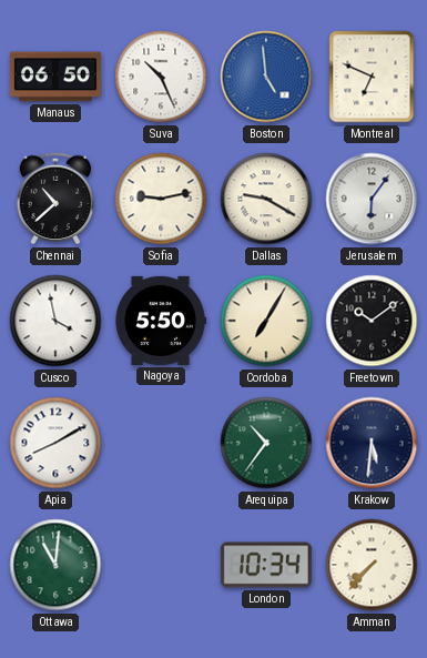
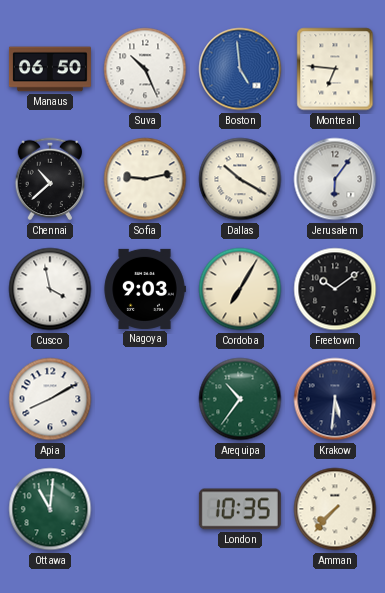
Montreal: 6:49 -> 6:46
Dallas: 9:20 -> 10:20
Nagoya: 5:50 -> 9:03
London: 10:34 -> 10:35
